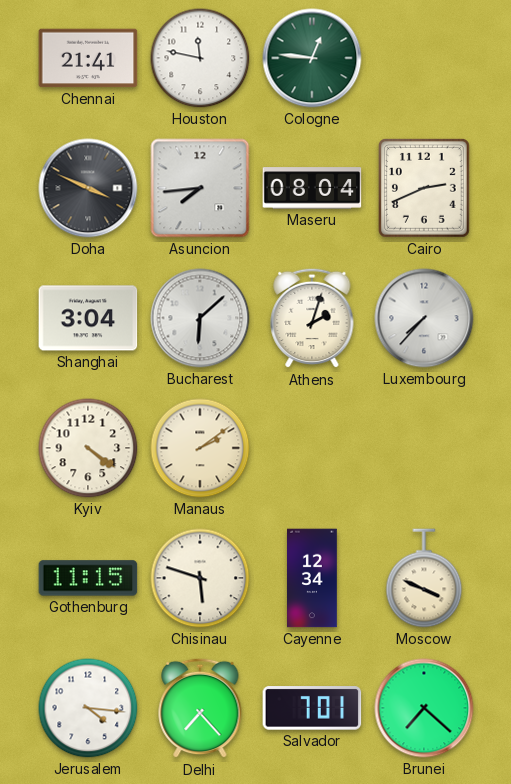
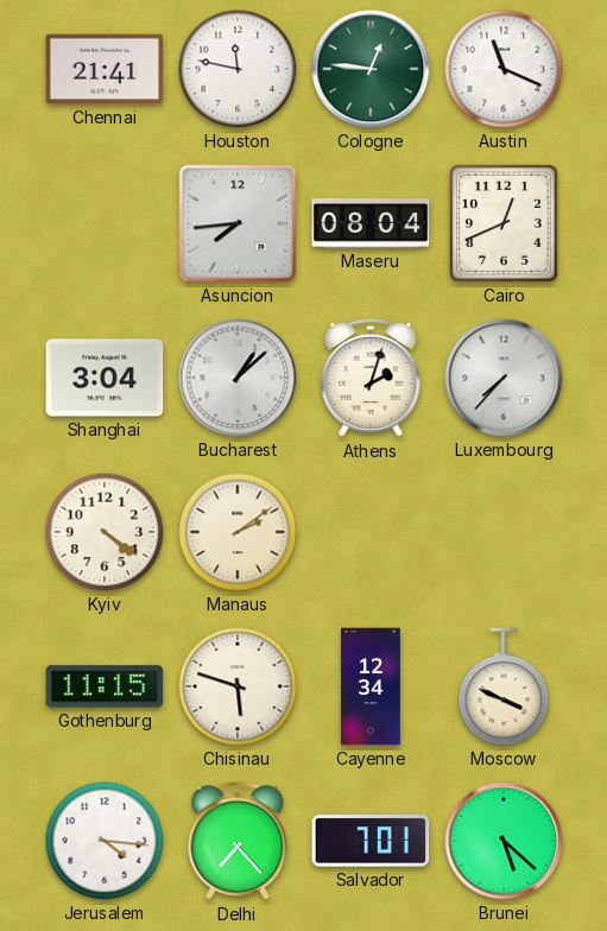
Austin: none -> 11:19
Doha: 3:49 -> none
Cairo: 2:41 -> 12:41
Bucharest: 6:08 -> 1:08
Brunei: 7:22 -> 5:22
